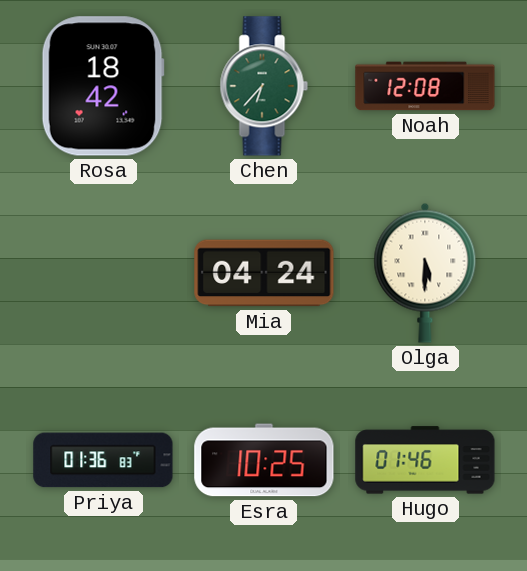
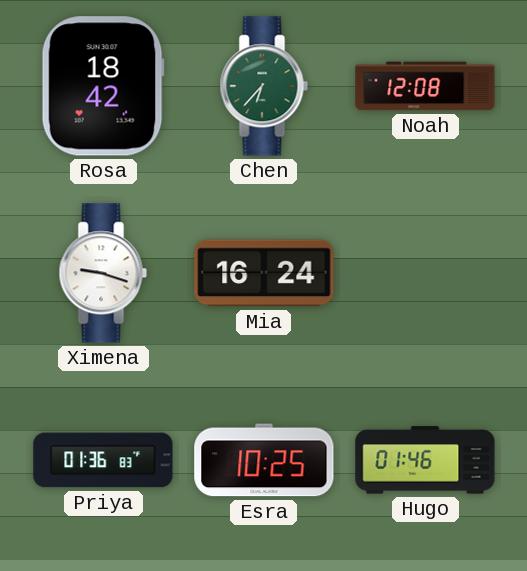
Ximena: none -> 9:18
Mia: 04:24 -> 16:24
Olga: 5:30 -> none
